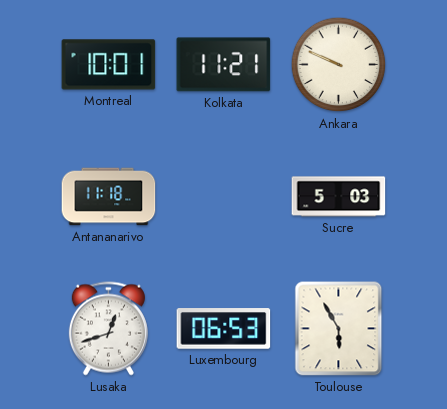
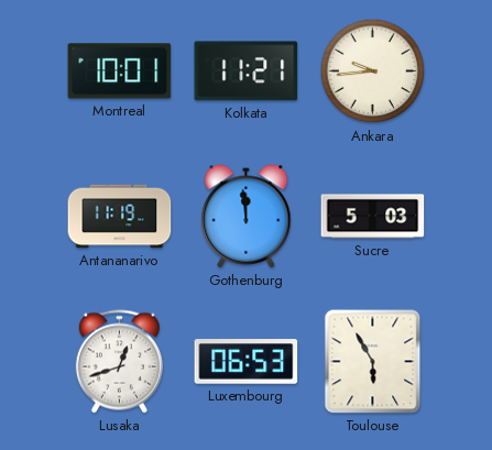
Ankara: 9:49 -> 9:44
Antananarivo: 11:18 -> 11:19
Gothenburg: none -> 11:59
